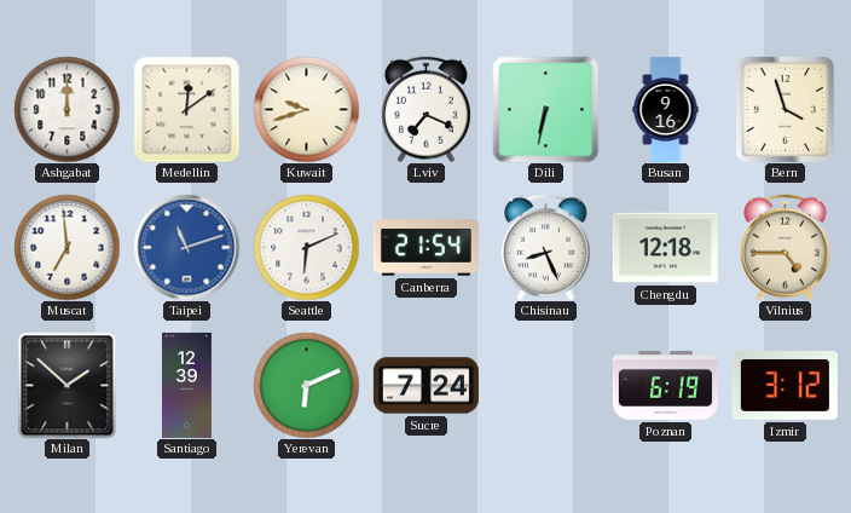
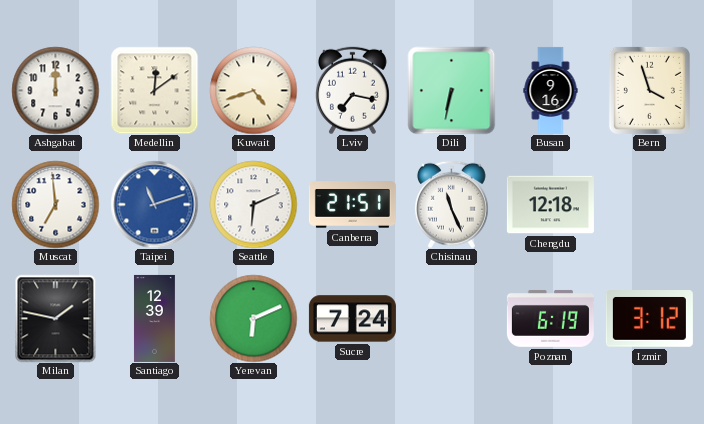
Kuwait: 9:42 -> 4:42
Lviv: 7:19 -> 7:17
Canberra: 21:54 -> 21:51
Chisinau: 8:26 -> 11:26
Vilnius: 4:45 -> none
Milan: 1:52 -> 1:47
